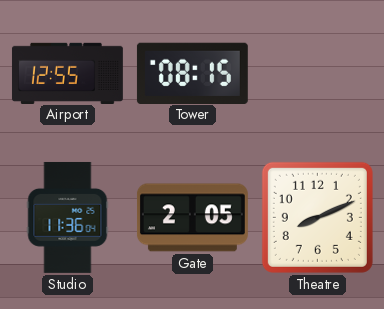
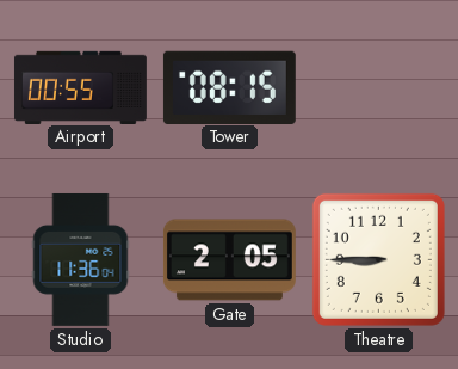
Airport: 12:55 -> 00:55
Theatre: 8:11 -> 8:45
